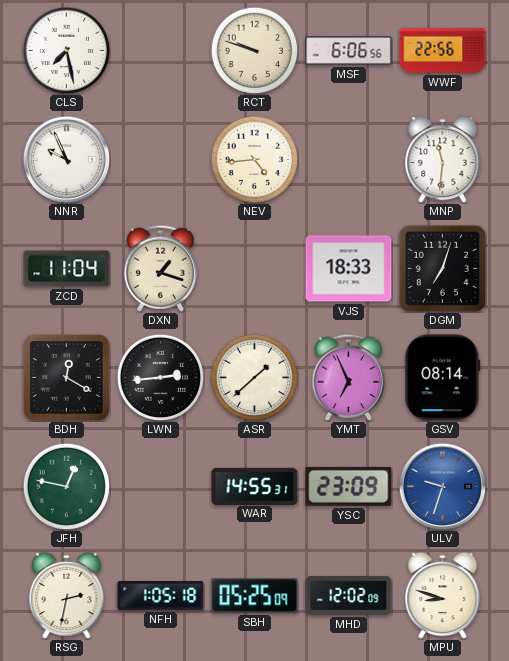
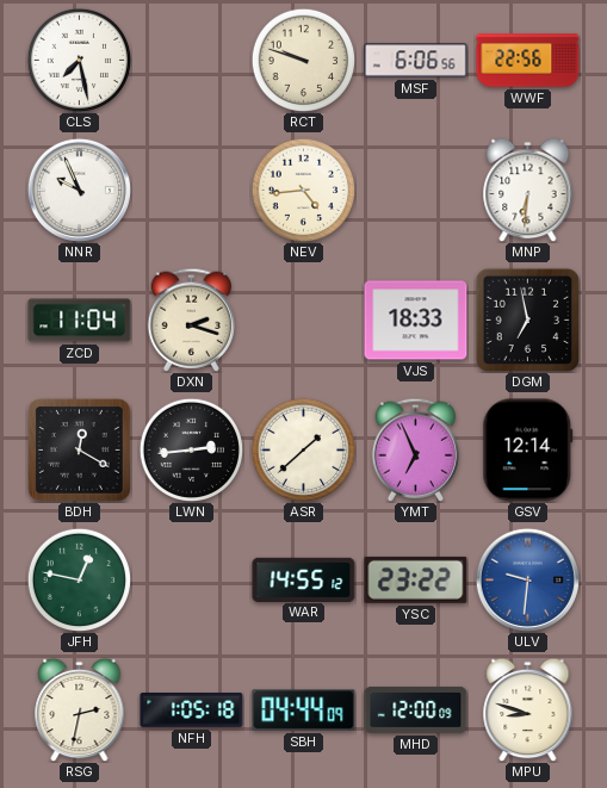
MNP: 11:31 -> 6:31
DXN: 1:18 -> 2:18
DGM: 7:03 -> 6:58
GSV: 08:14 -> 12:14
WAR: 14:55:31 -> 14:55:12
YSC: 23:09 -> 23:22
ULV: 9:33 -> 9:31
SBH: 05:25 -> 04:44
MHD: 12:02 -> 12:00
